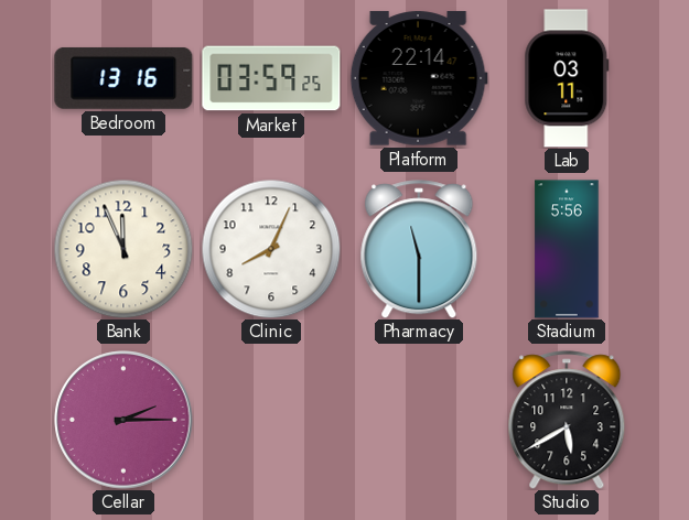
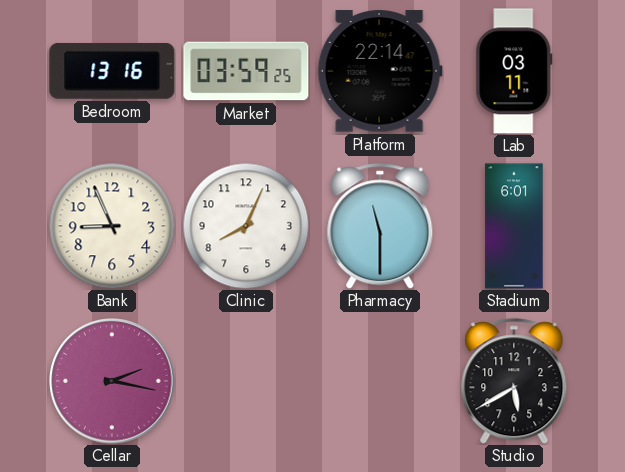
Bank: 11:56 -> 8:56
Stadium: 5:56 -> 6:01
Cellar: 2:15 -> 2:17
